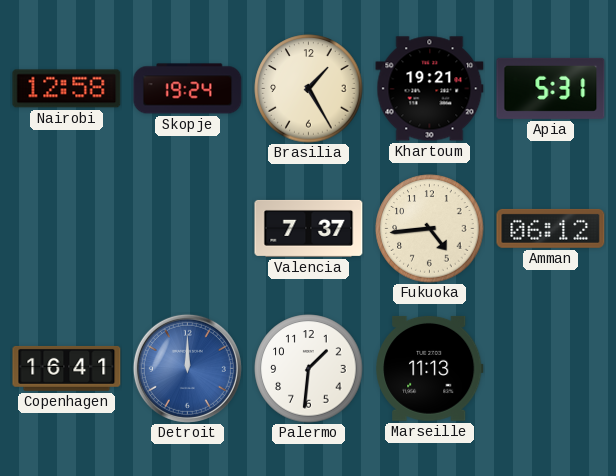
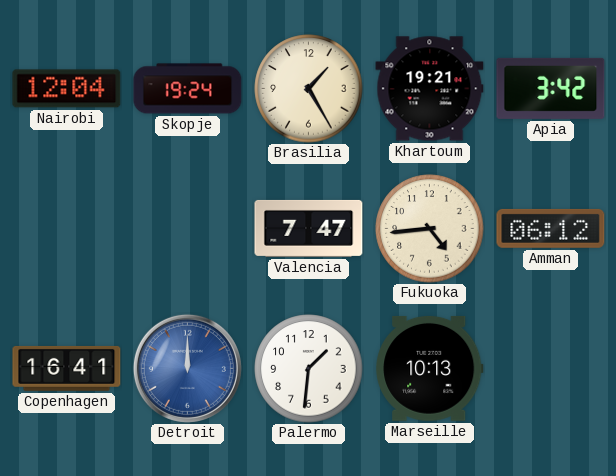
Nairobi: 12:58 -> 12:04
Apia: 5:31 -> 3:42
Valencia: 7:37 -> 7:47
Marseille: 11:13 -> 10:13
